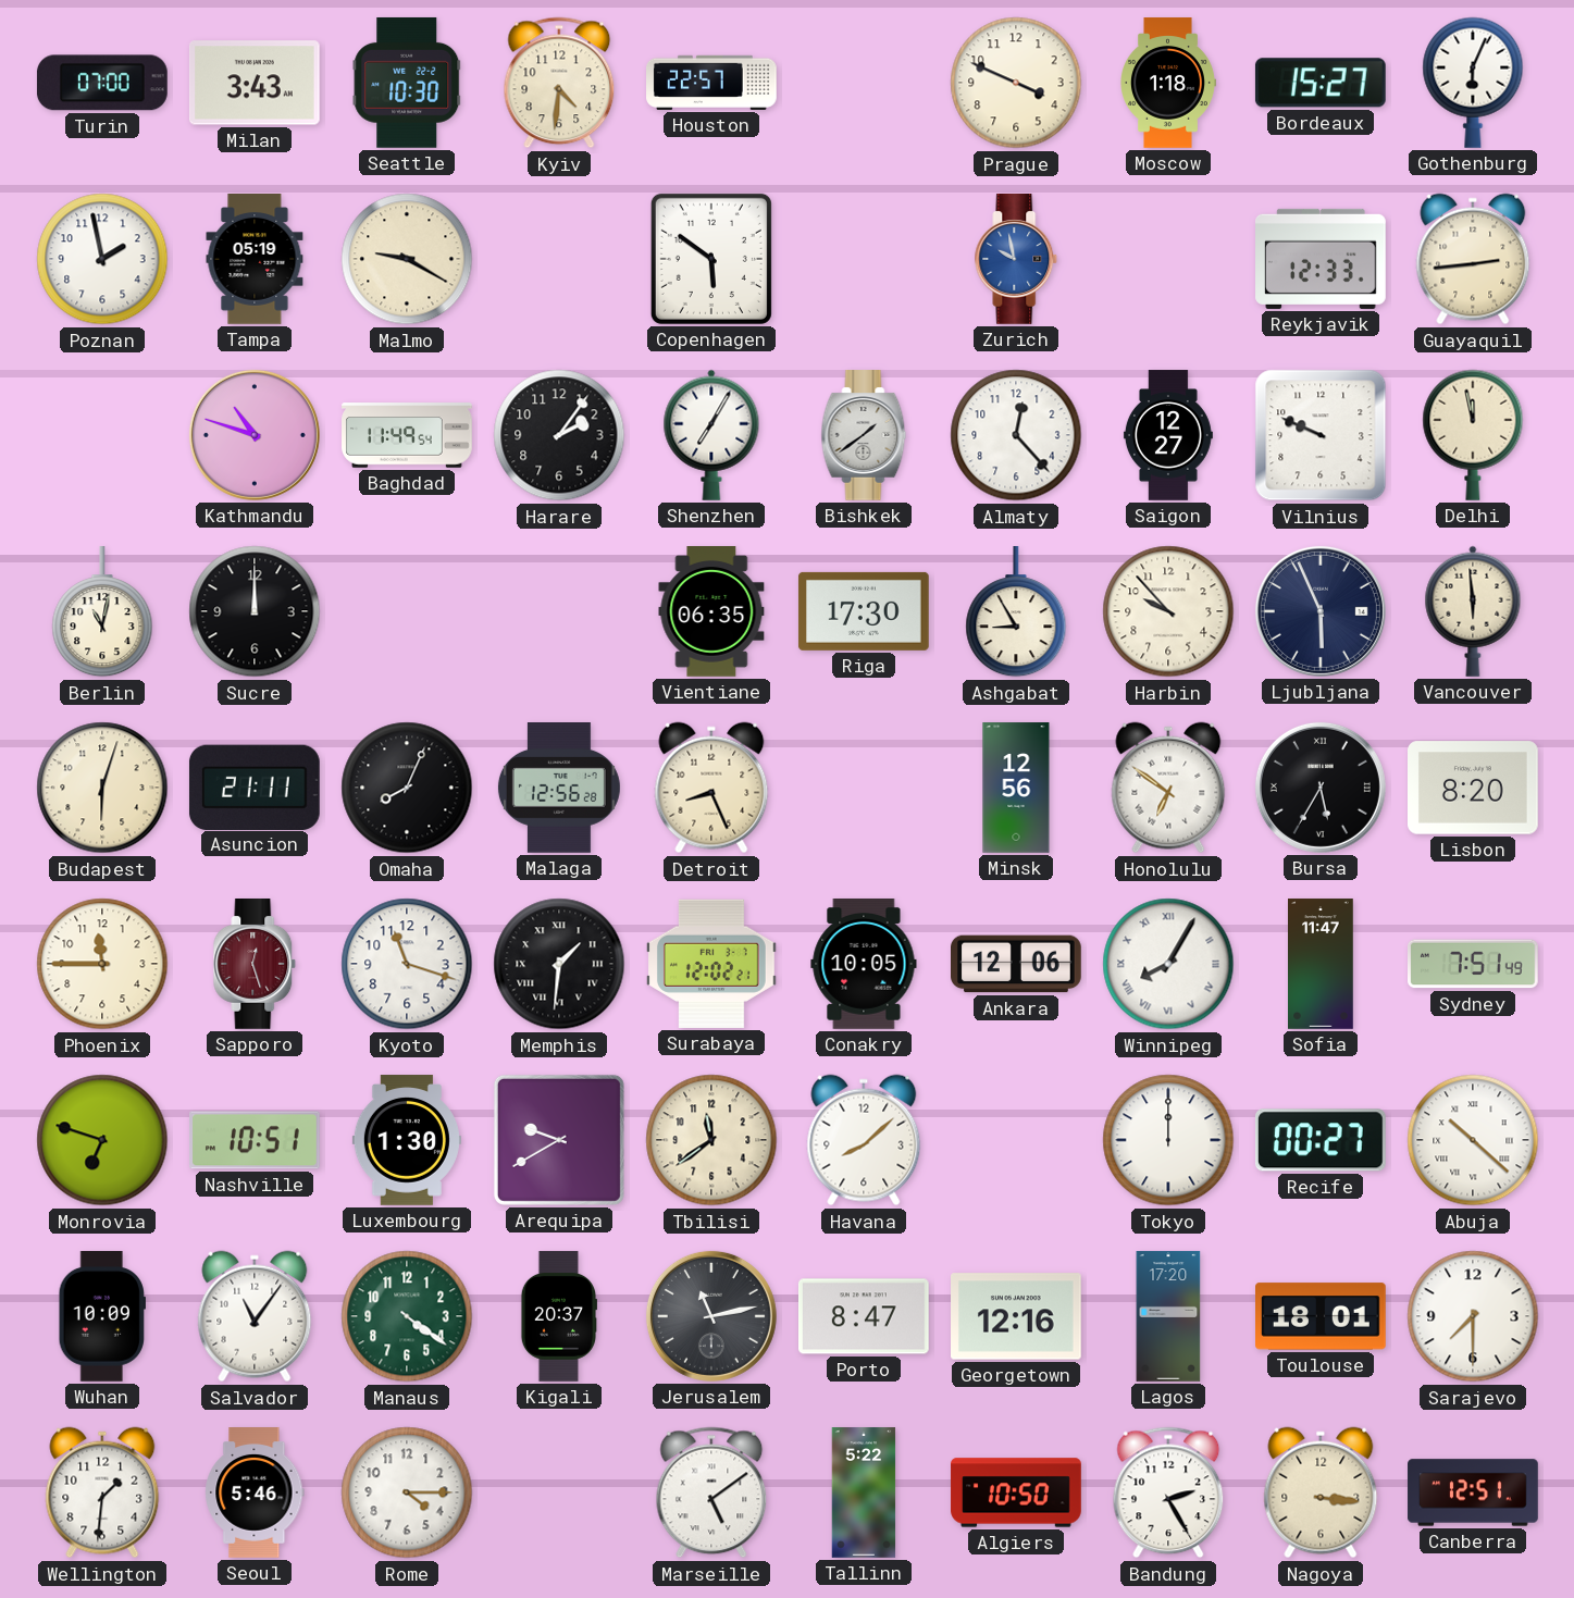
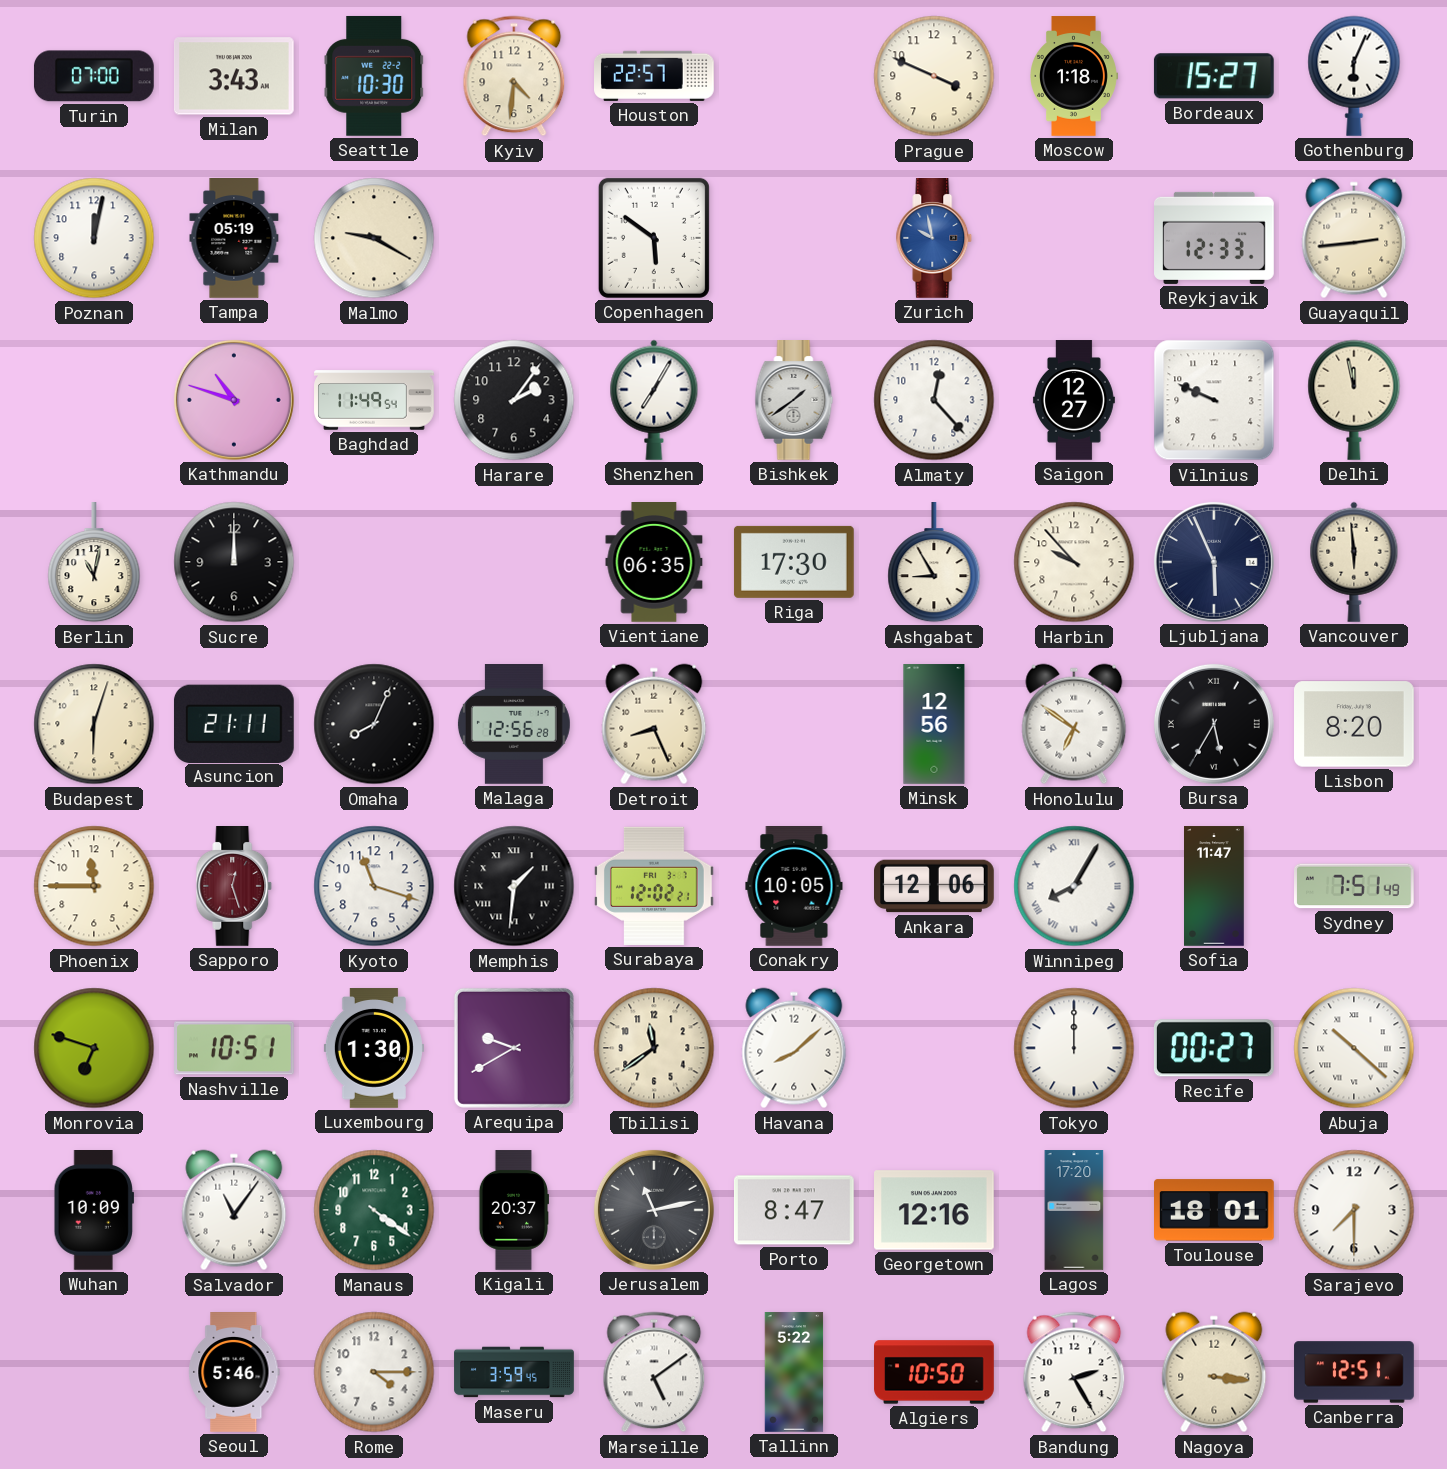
Poznan: 1:58 -> 12:02
Wellington: 1:31 -> none
Maseru: none -> 3:59
